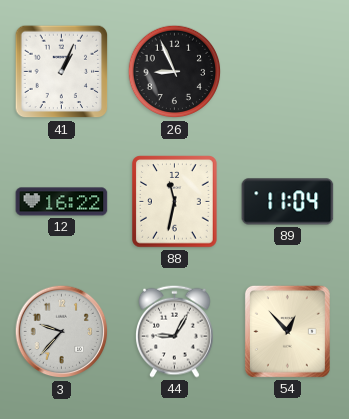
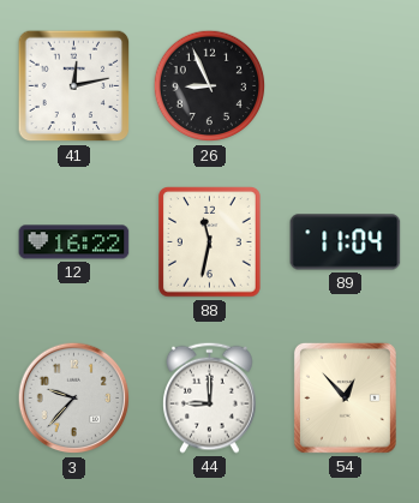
41: 1:04 -> 12:13
44: 9:05 -> 9:00
